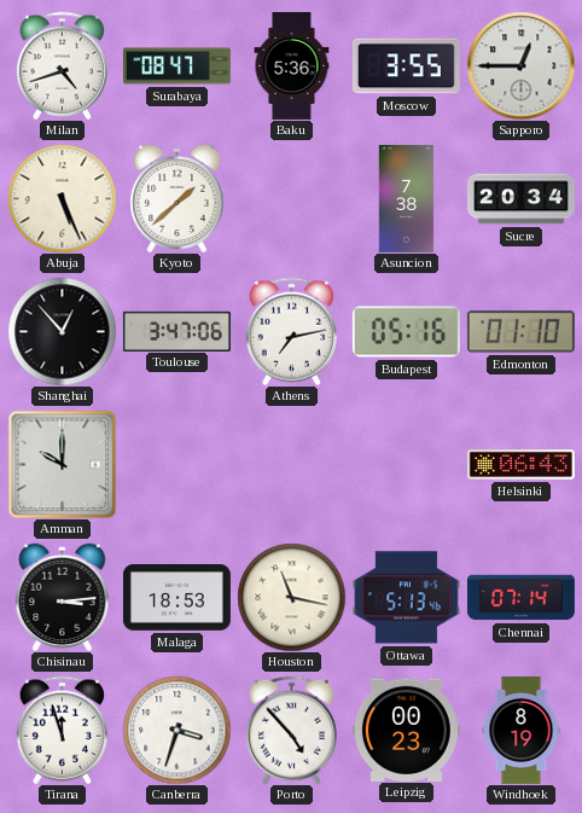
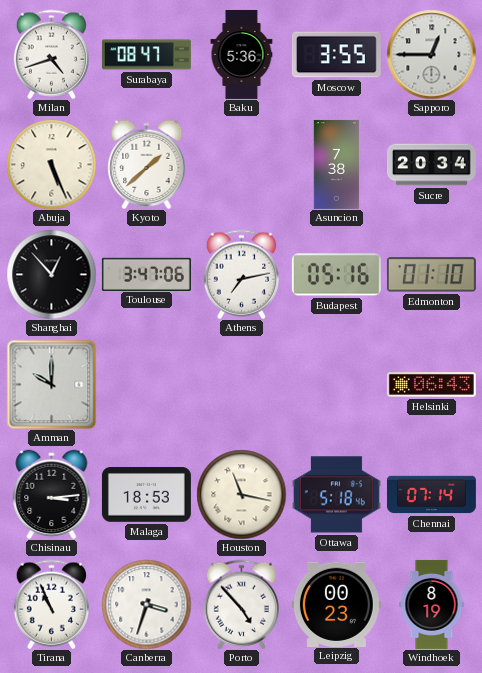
Ottawa: 5:13 -> 5:18
Tirana: 11:57 -> 10:56
